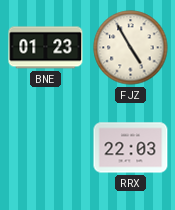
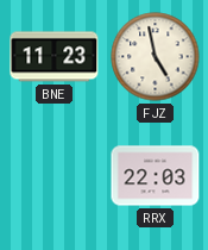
BNE: 01:23 -> 11:23
FJZ: 4:55 -> 4:58
